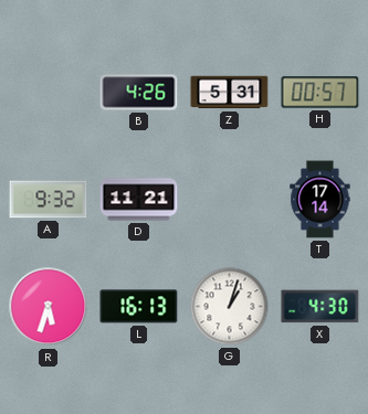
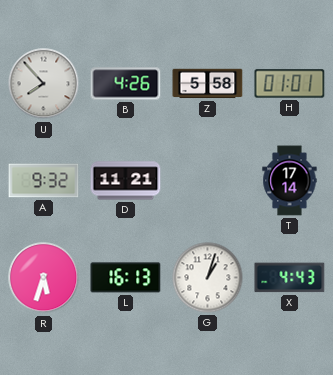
U: none -> 7:53
Z: 5:31 -> 5:58
H: 00:57 -> 01:01
X: 4:30 -> 4:43
